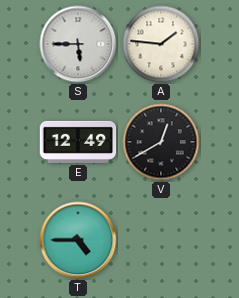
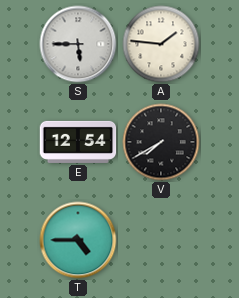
E: 12:49 -> 12:54
V: 12:40 -> 7:40
